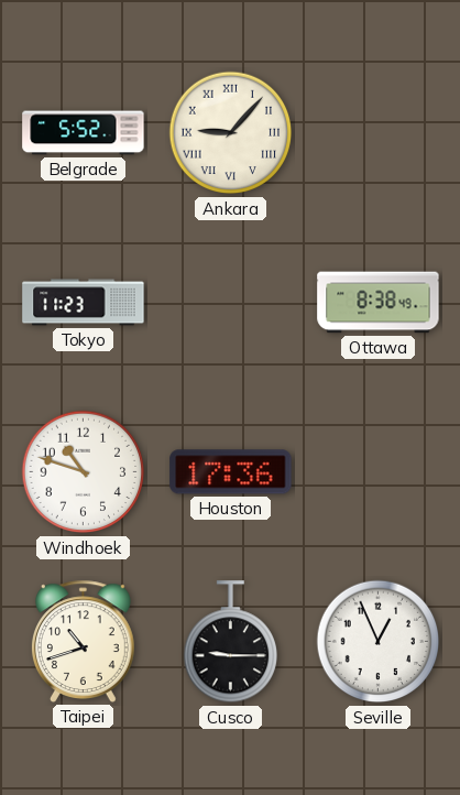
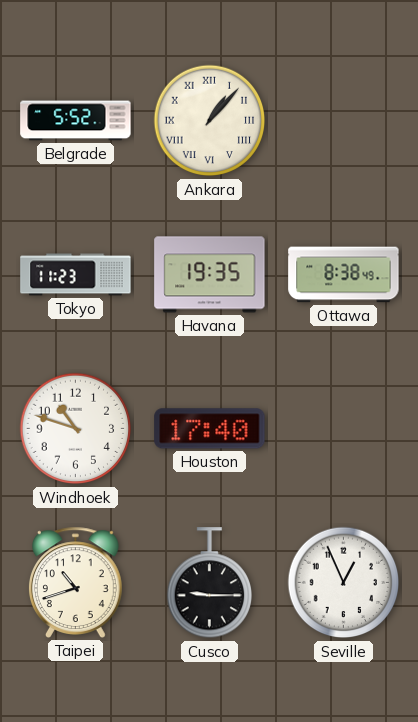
Ankara: 9:07 -> 1:07
Havana: none -> 19:35
Houston: 17:36 -> 17:40
